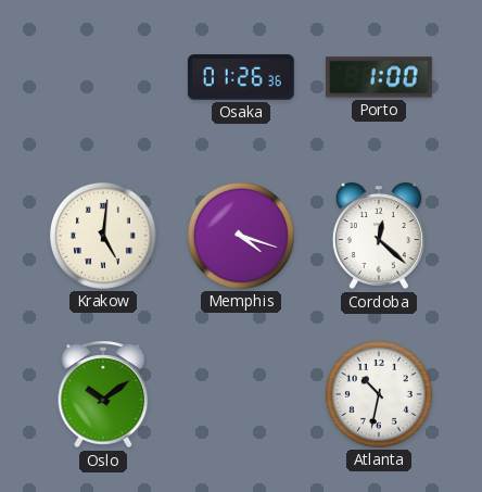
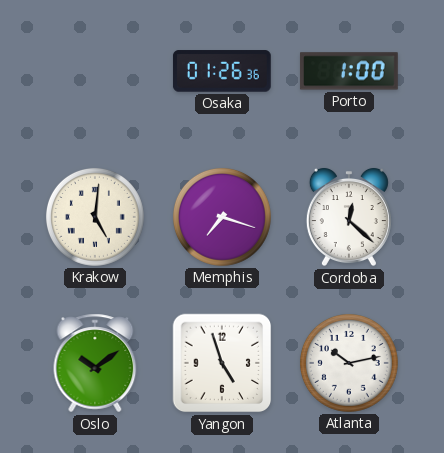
Memphis: 4:18 -> 7:18
Yangon: none -> 4:57
Atlanta: 10:32 -> 10:13
